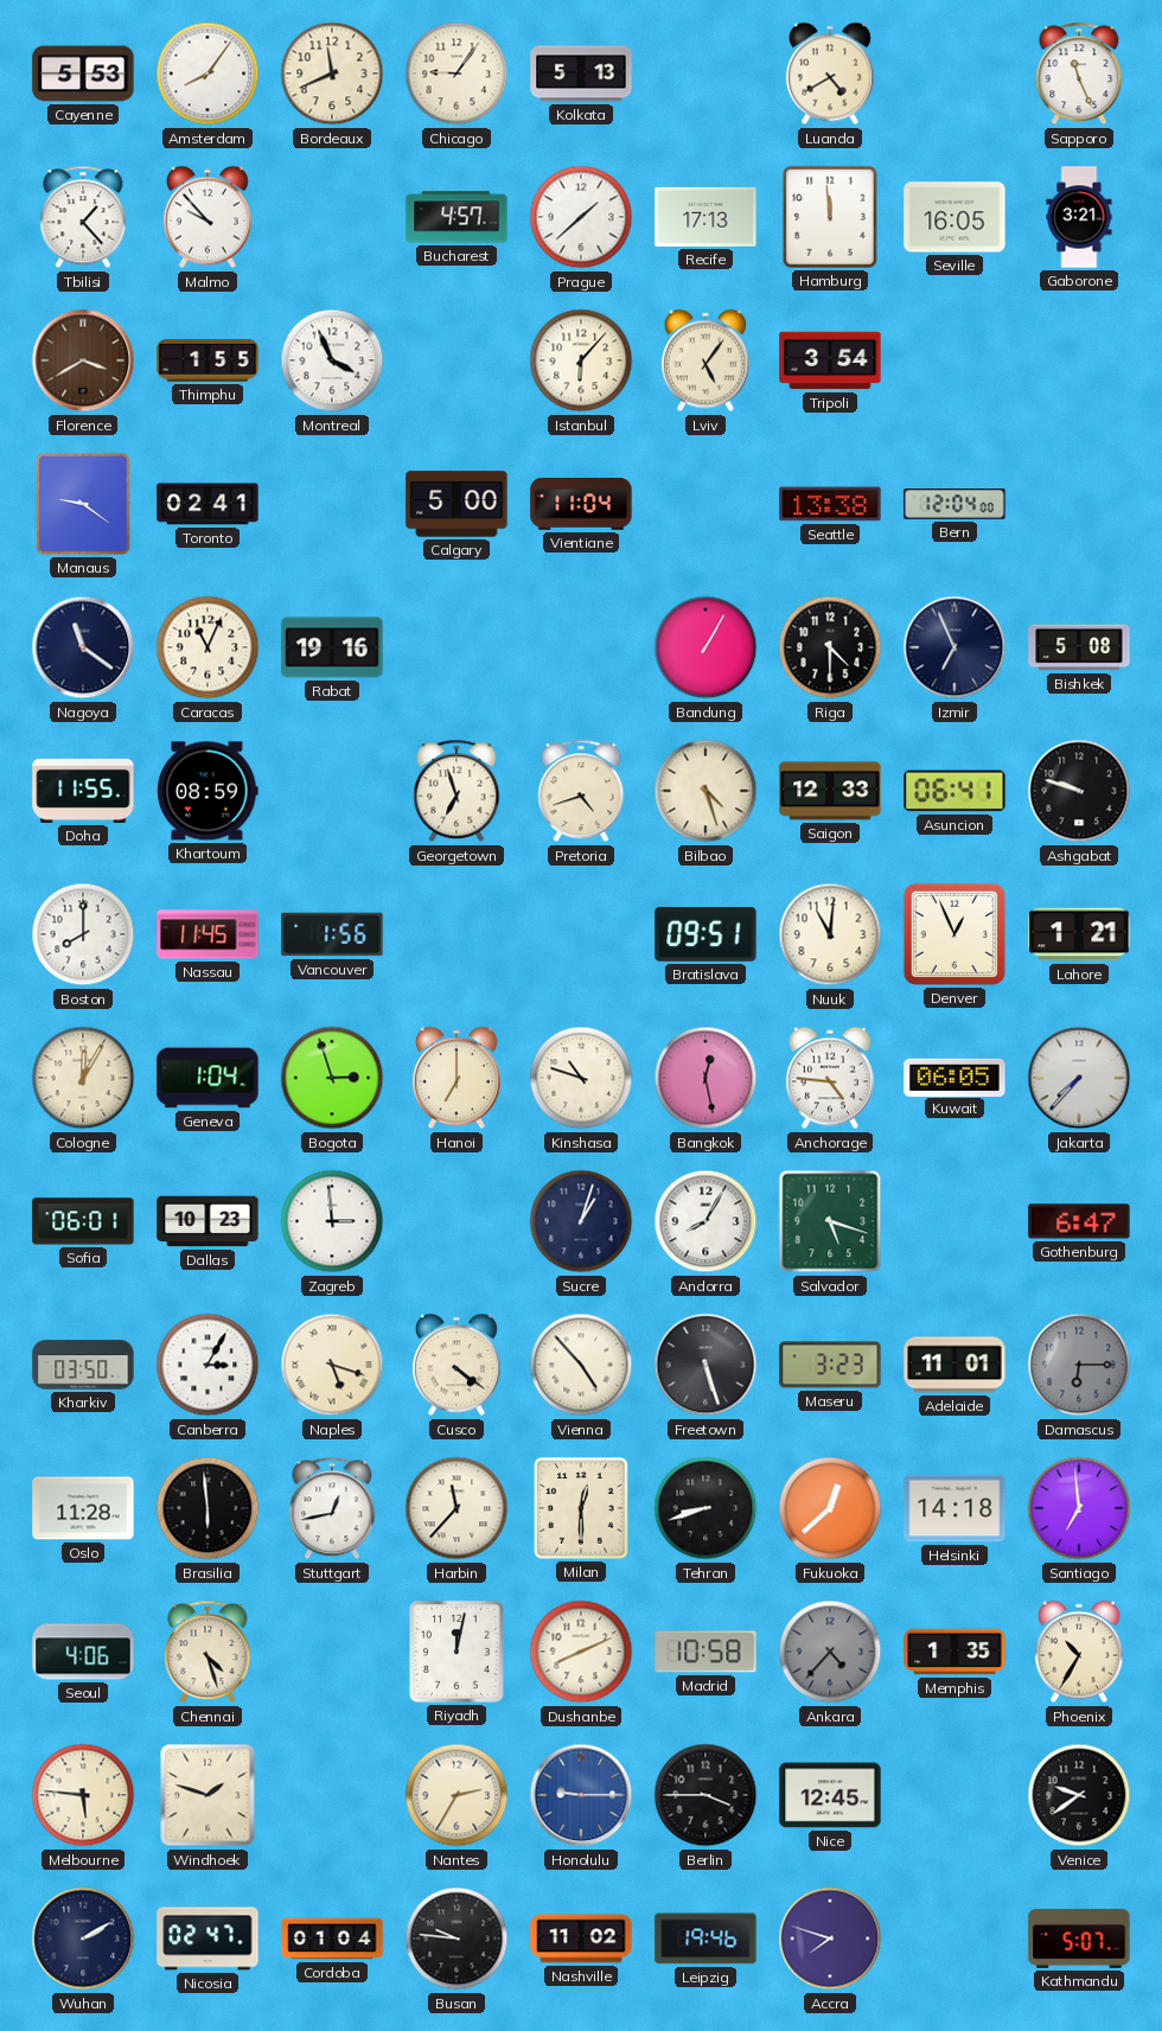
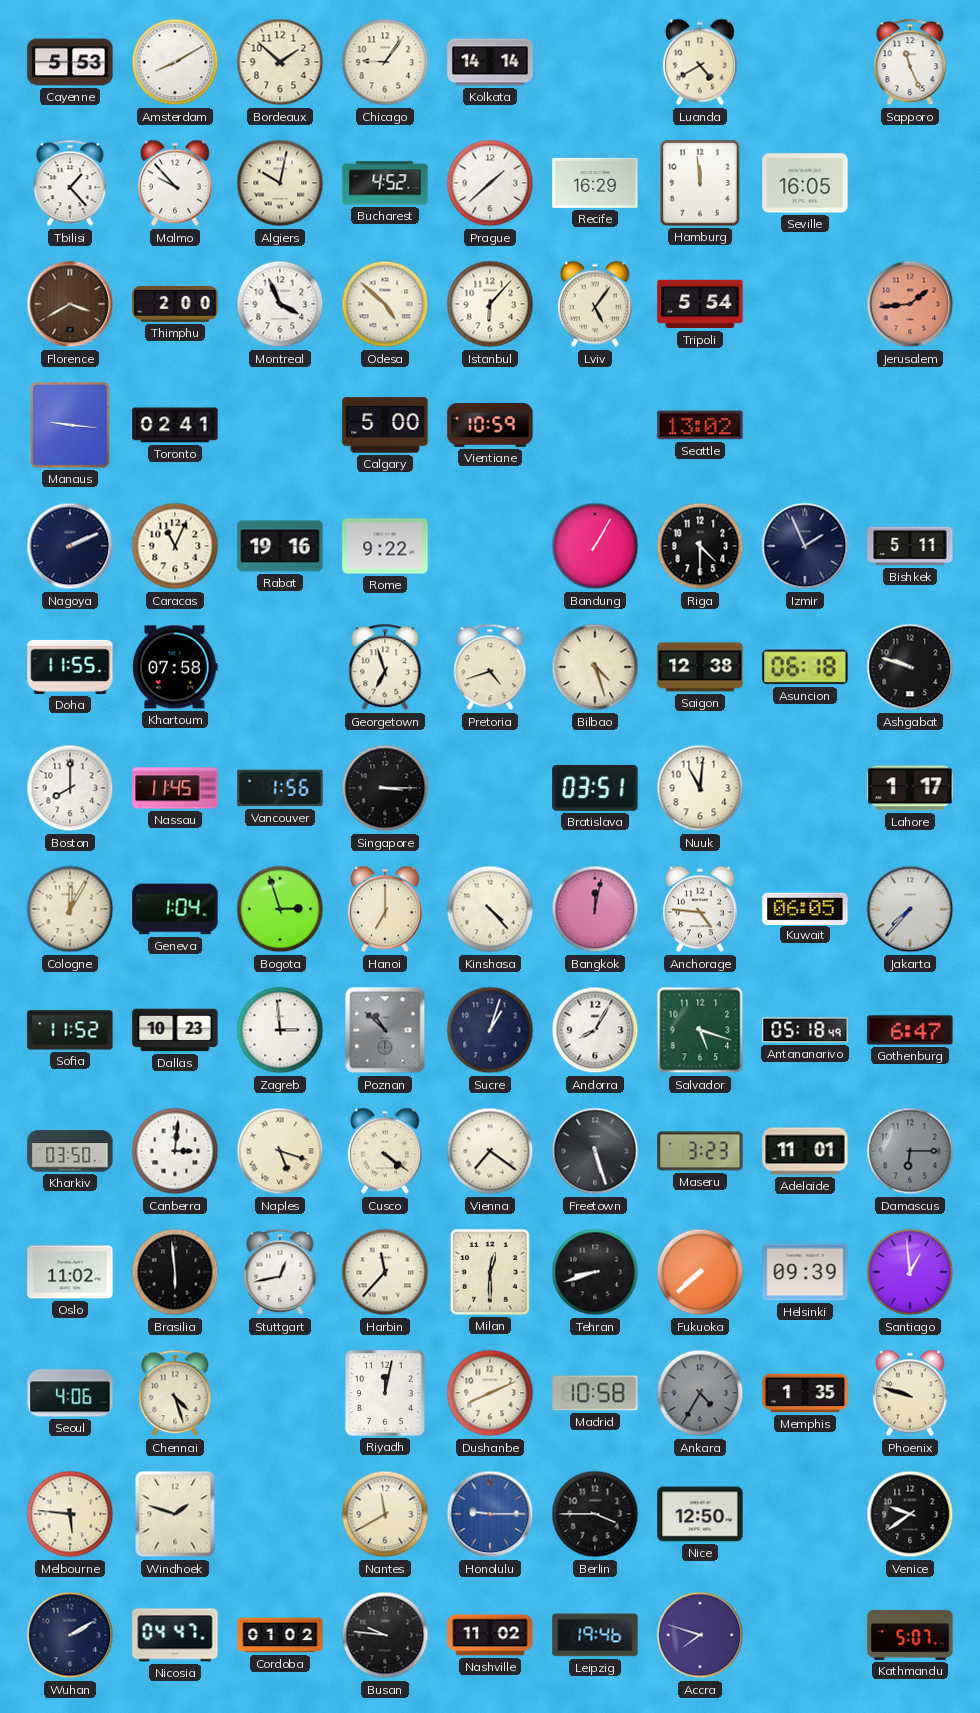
Amsterdam: 8:06 -> 8:10
Bordeaux: 11:41 -> 1:52
Kolkata: 5:13 -> 14:14
Algiers: none -> 10:02
Bucharest: 4:57 -> 4:52
Recife: 17:13 -> 16:29
Gaborone: 3:21 -> none
Thimphu: 1:55 -> 2:00
Odesa: none -> 4:52
Tripoli: 3:54 -> 5:54
Jerusalem: none -> 1:44
Manaus: 9:21 -> 9:16
Vientiane: 11:04 -> 10:59
Seattle: 13:38 -> 13:02
Bern: 12:04 -> none
Nagoya: 11:21 -> 2:11
Rome: none -> 9:22
Izmir: 6:56 -> 1:56
Bishkek: 5:08 -> 5:11
Khartoum: 08:59 -> 07:58
Saigon: 12:33 -> 12:38
Asuncion: 06:41 -> 06:18
Singapore: none -> 3:15
Bratislava: 09:51 -> 03:51
Denver: 12:56 -> none
Lahore: 1:21 -> 1:17
Kinshasa: 10:48 -> 4:23
Bangkok: 12:28 -> 12:02
Sofia: 06:01 -> 11:52
Poznan: none -> 10:52
Antananarivo: none -> 05:18
Canberra: 3:05 -> 3:01
Vienna: 4:53 -> 7:21
Oslo: 11:28 -> 11:02
Fukuoka: 12:38 -> 7:38
Helsinki: 14:18 -> 09:39
Santiago: 6:59 -> 12:59
Ankara: 4:37 -> 4:35
Phoenix: 10:35 -> 9:48
Nantes: 2:35 -> 11:40
Nice: 12:45 -> 12:50
Nicosia: 02:47 -> 04:47
Cordoba: 01:04 -> 01:02
